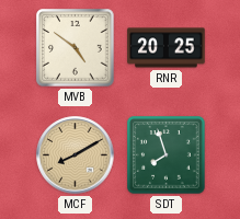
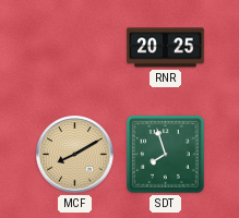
MVB: 4:51 -> none
